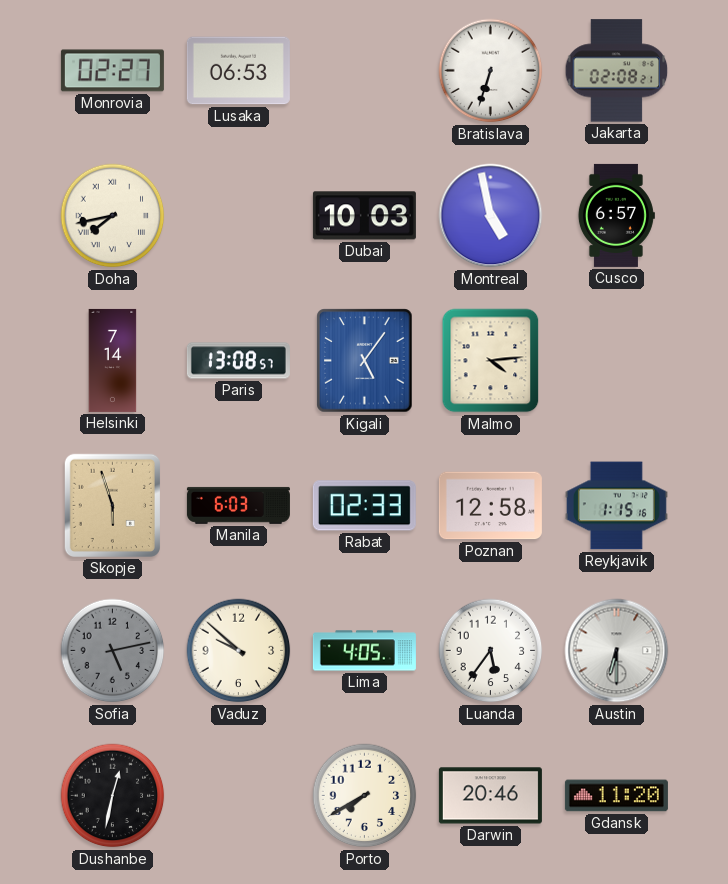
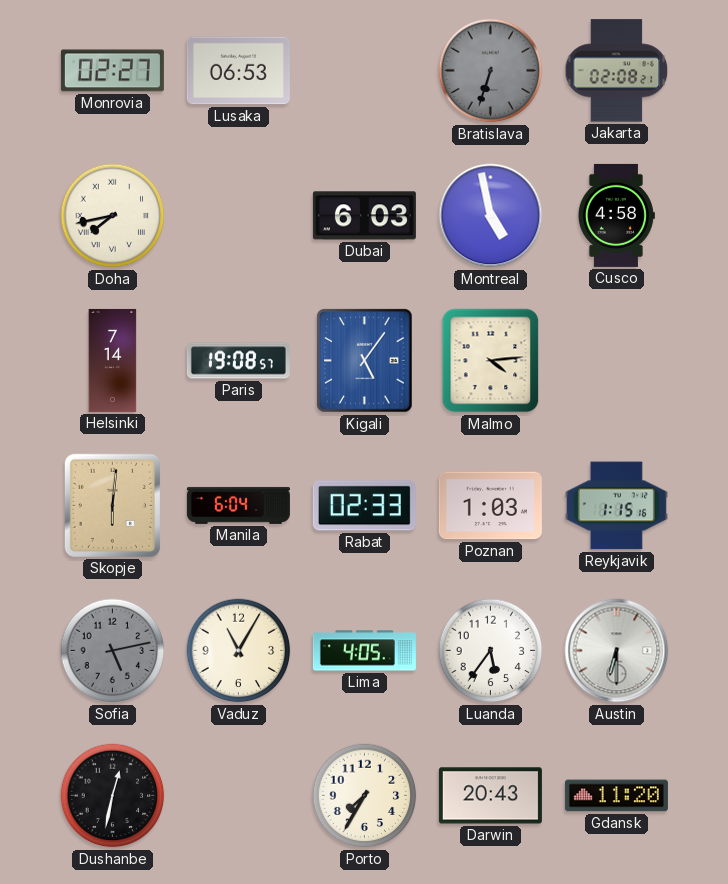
Bratislava dial: white -> grey
Dubai: 10:03 -> 6:03
Cusco: 6:57 -> 4:58
Paris: 13:08 -> 19:08
Skopje: 5:57 -> 6:01
Manila: 6:03 -> 6:04
Poznan: 12:58 -> 1:03
Vaduz: 9:52 -> 11:05
Porto: 7:40 -> 7:35
Darwin: 20:46 -> 20:43
